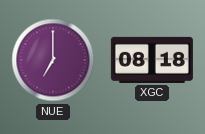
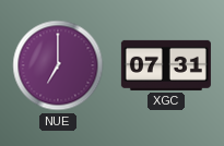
XGC: 08:18 -> 07:31
